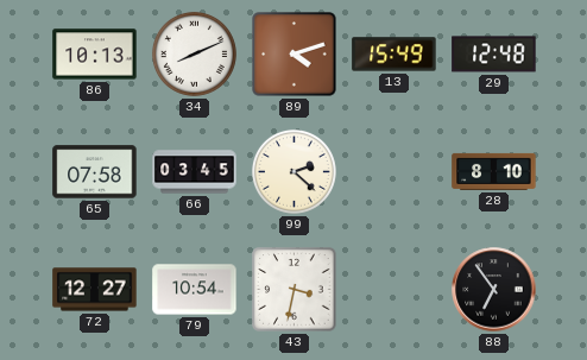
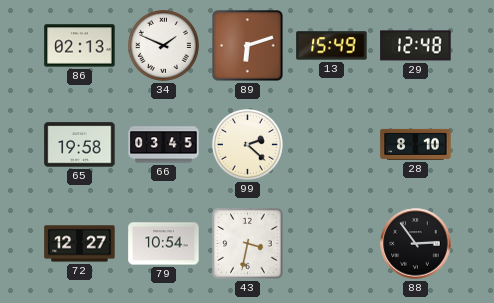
86: 10:13 -> 02:13
34: 8:11 -> 1:49
89: 4:12 -> 6:12
65: 07:58 -> 19:58
88: 6:54 -> 2:54
